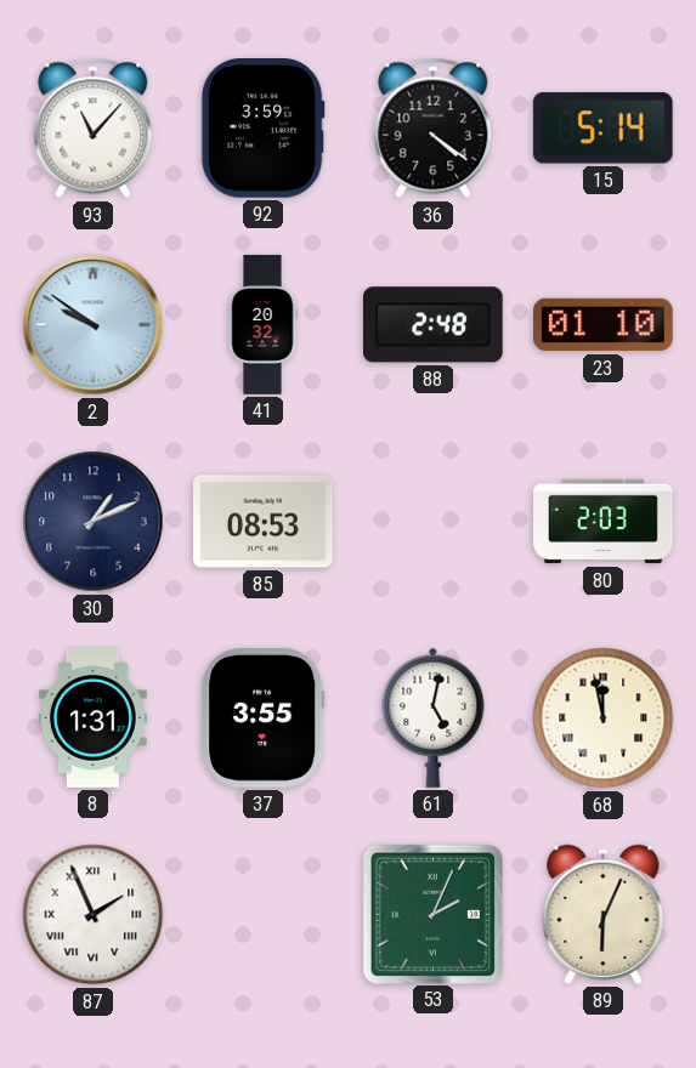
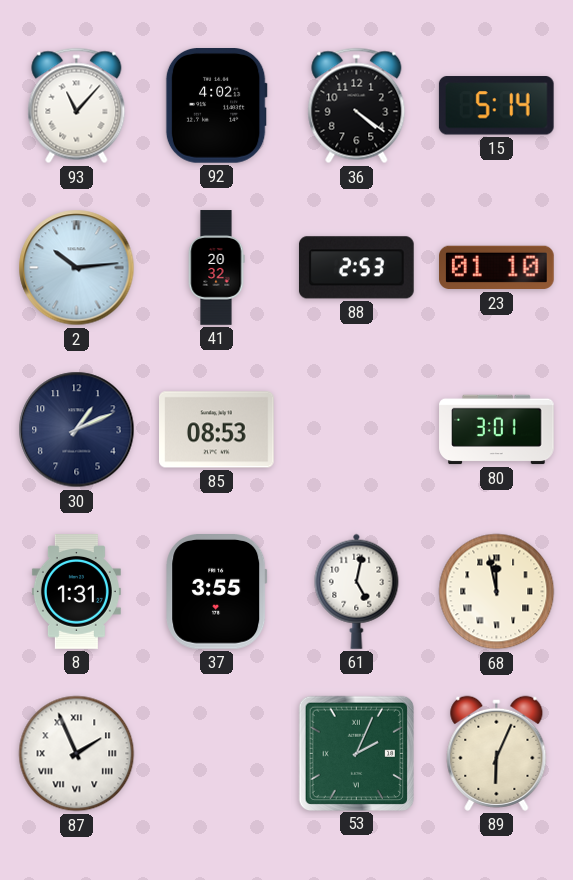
92: 3:59 -> 4:02
2: 9:51 -> 10:14
88: 2:48 -> 2:53
80: 2:03 -> 3:01
